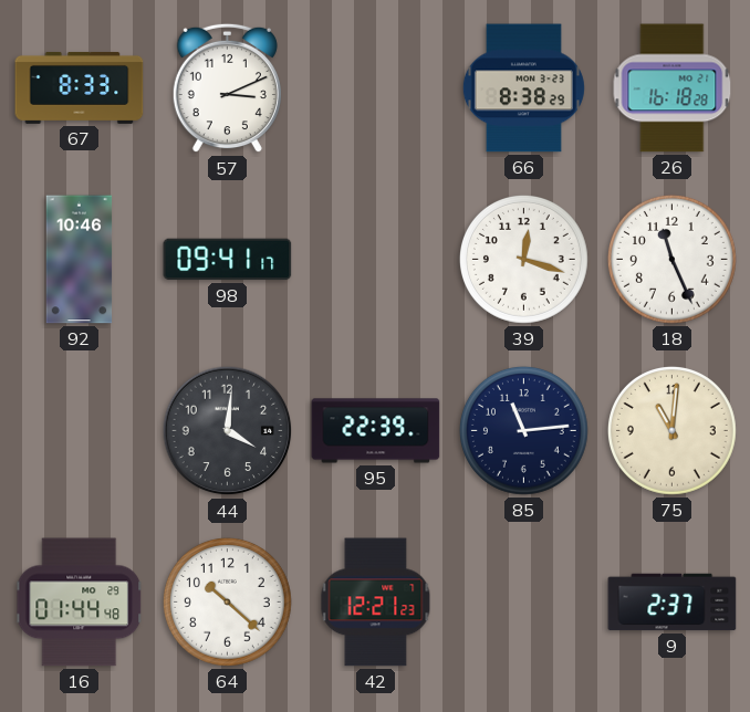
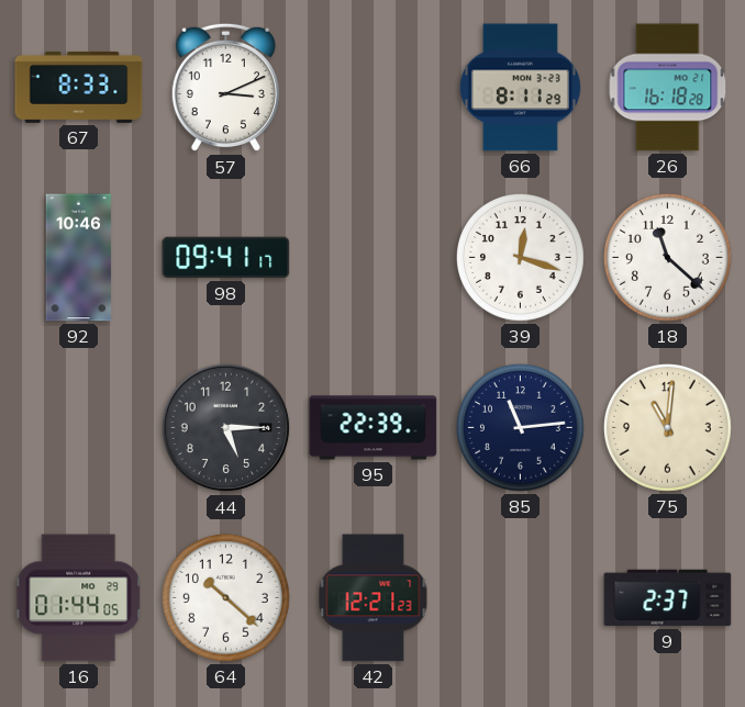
66: 8:38 -> 8:11
18: 11:26 -> 11:22
44: 4:01 -> 5:15
16: 01:44:48 -> 01:44:05
